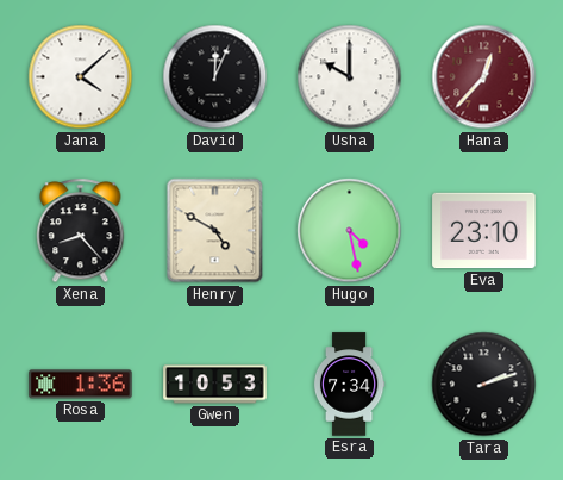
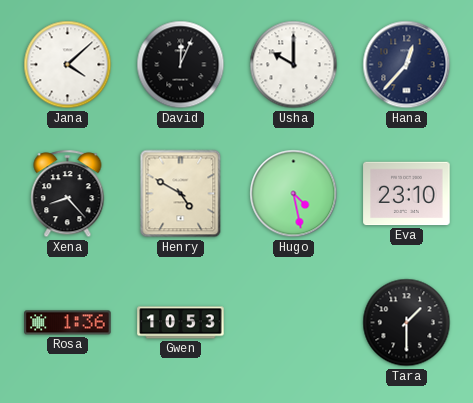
Hana dial: burgundy -> navy
Esra: 7:34 -> none
Tara: 2:12 -> 1:30
